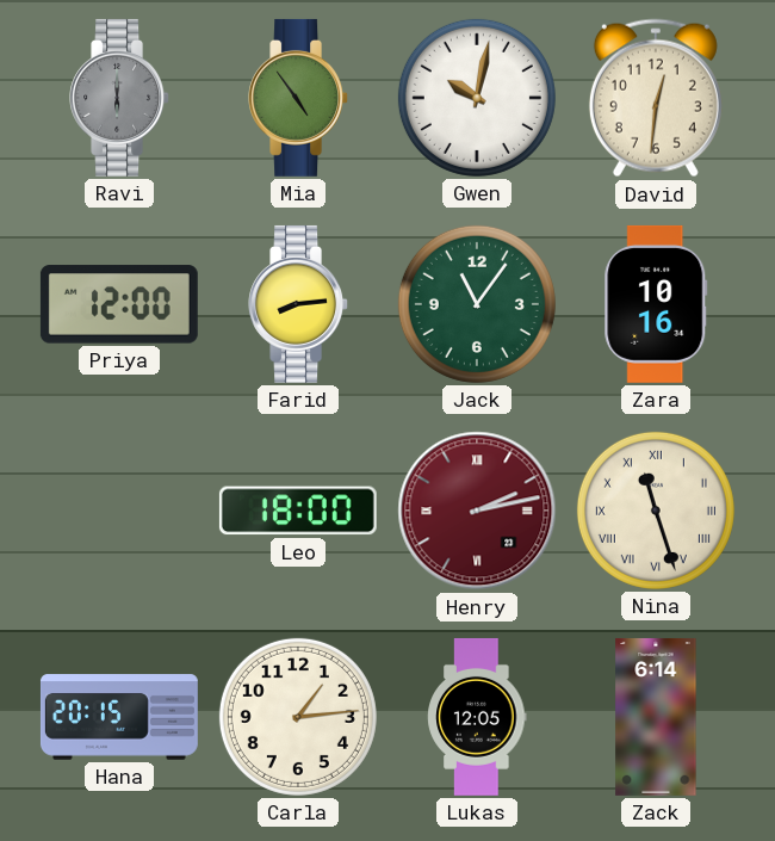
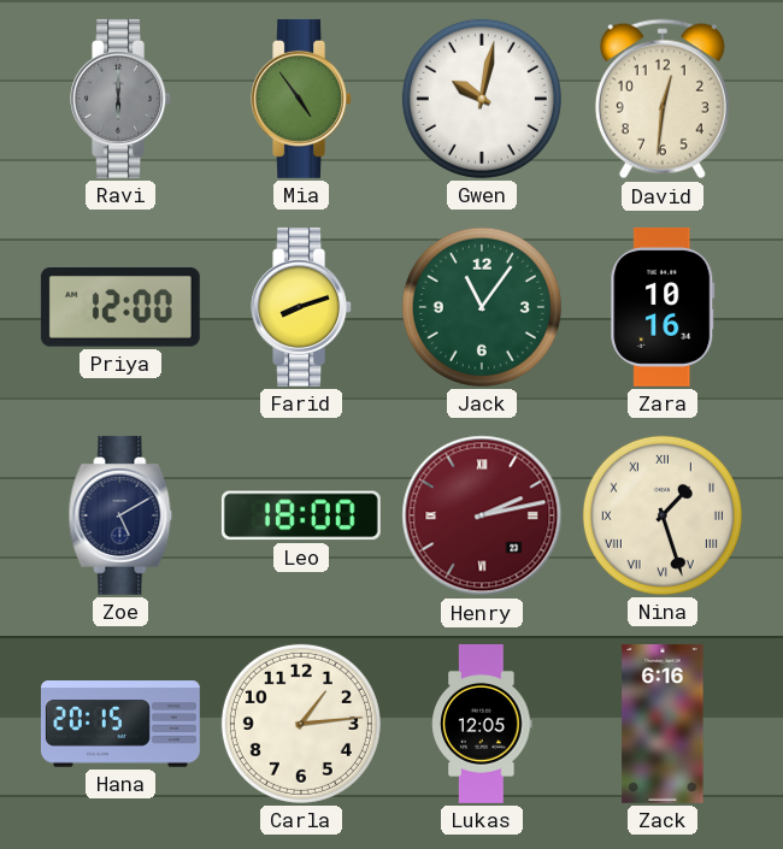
Farid: 8:14 -> 8:12
Zoe: none -> 5:10
Nina: 11:27 -> 1:27
Zack: 6:14 -> 6:16
